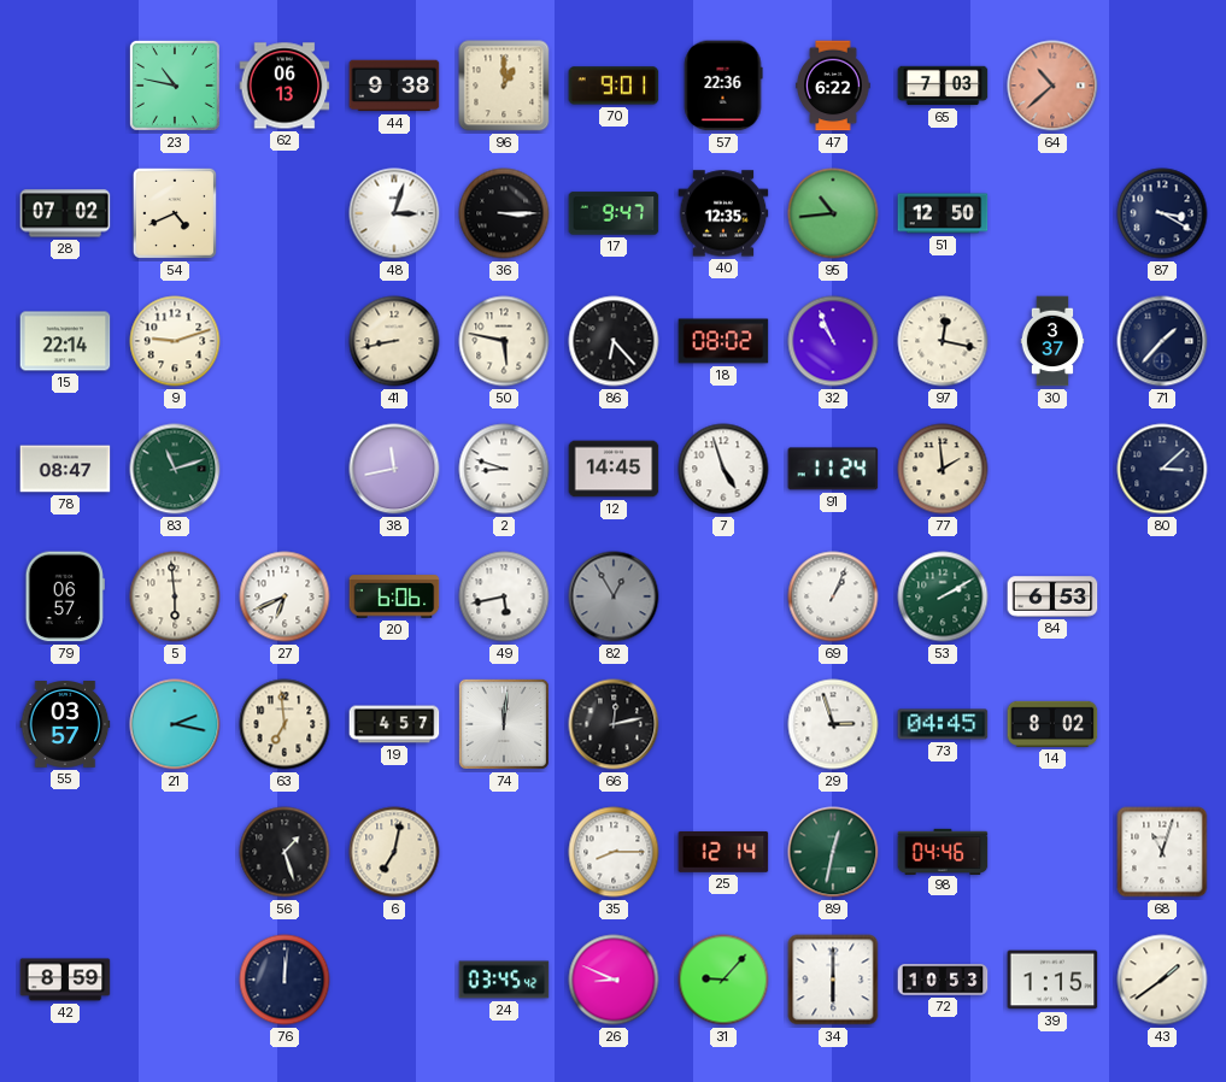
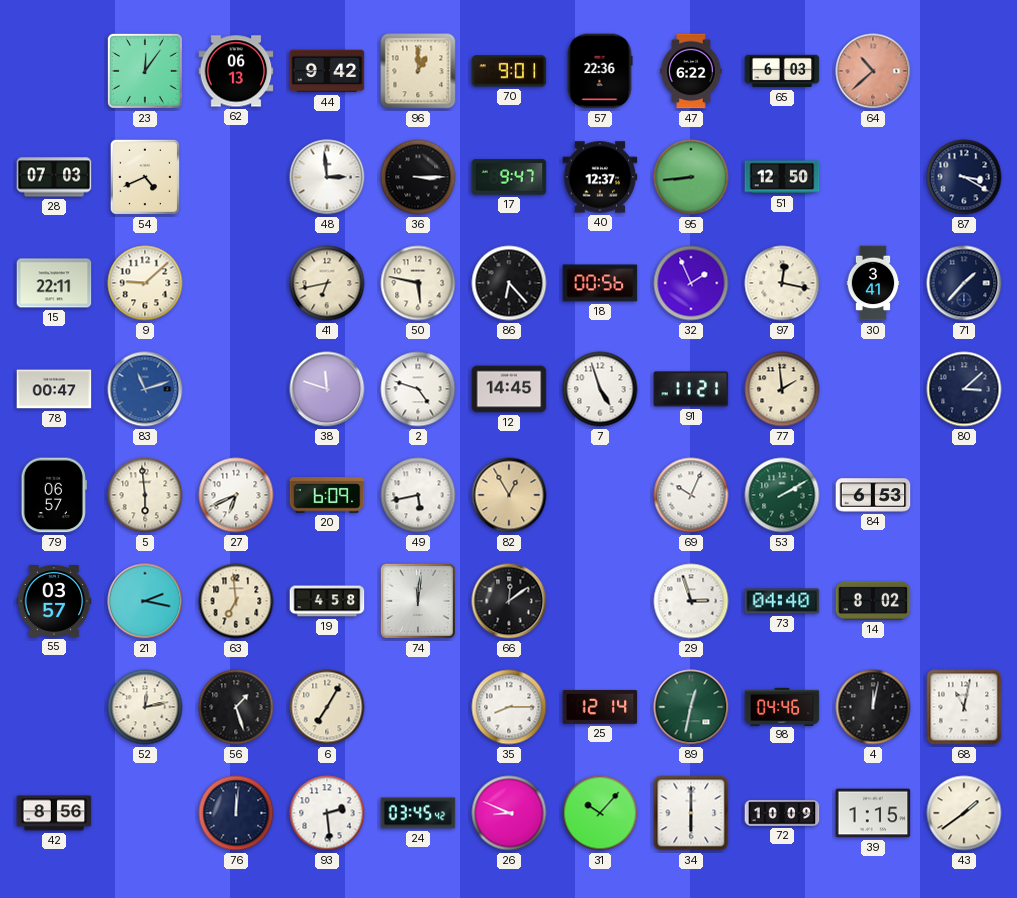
23: 10:47 -> 12:06
44: 9:38 -> 9:42
65: 7:03 -> 6:03
28: 07:02 -> 07:03
48: 3:03 -> 2:59
40: 12:35 -> 12:37
95: 10:44 -> 8:44
15: 22:14 -> 22:11
9: 9:12 -> 9:08
41: 8:43 -> 6:43
18: 08:02 -> 00:56
32: 10:56 -> 1:56
30: 3:37 -> 3:41
78: 08:47 -> 00:47
83 dial: green -> blue
38: 11:43 -> 11:48
2: 8:48 -> 4:48
91: 11:24 -> 11:21
20: 6:06 -> 6:09
82 dial: grey -> champagne
69: 1:04 -> 10:04
19: 4:57 -> 4:58
66: 12:13 -> 12:09
73: 04:45 -> 04:40
52: none -> 12:13
6: 7:02 -> 7:05
4: none -> 12:02
68: 11:03 -> 11:02
42: 8:59 -> 8:56
93: none -> 2:29
31: 9:07 -> 10:07
72: 10:53 -> 10:09
